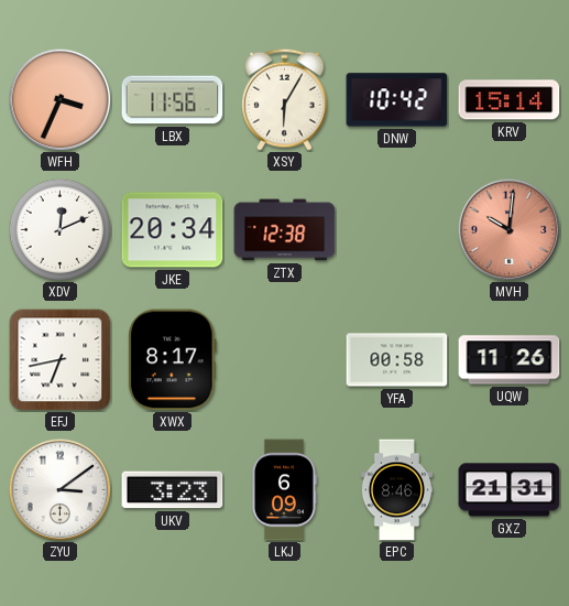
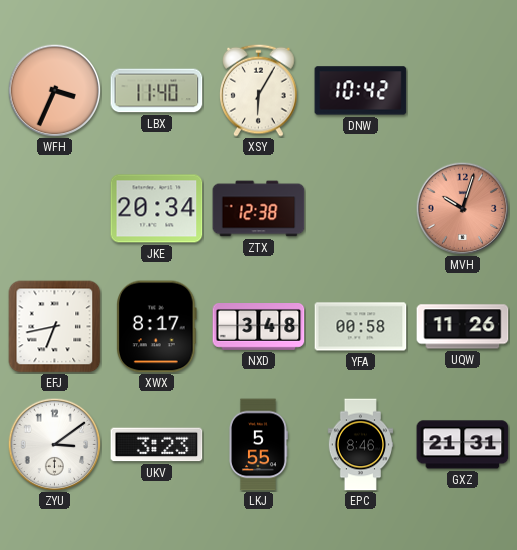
LBX: 11:56 -> 11:40
KRV: 15:14 -> none
XDV: 12:11 -> none
MVH: 10:01 -> 10:03
NXD: none -> 3:48
LKJ: 6:09 -> 5:55
